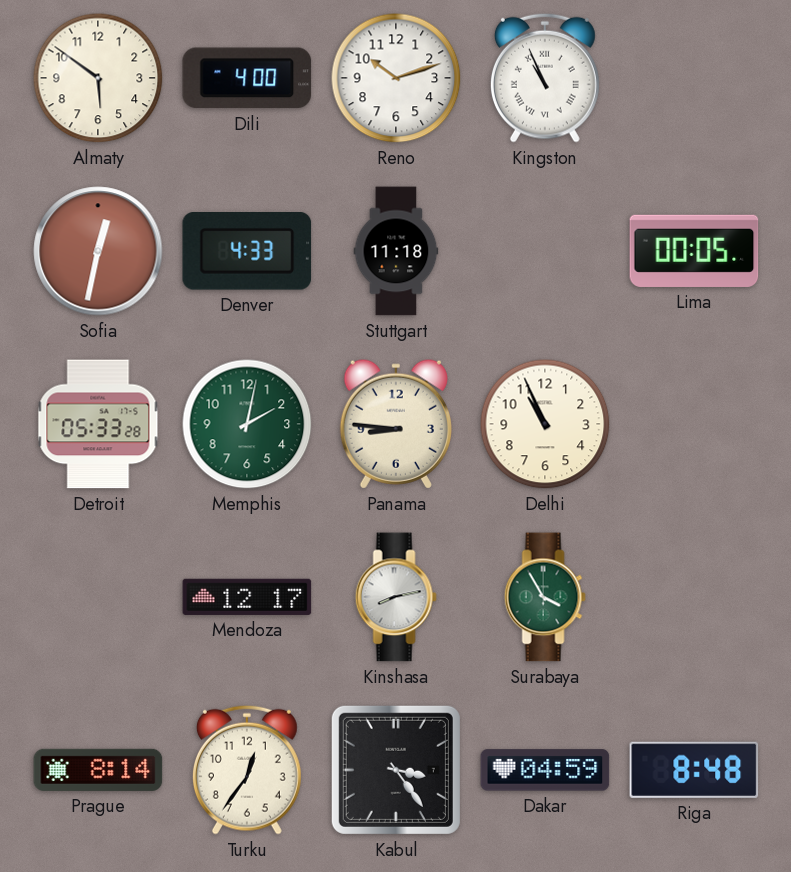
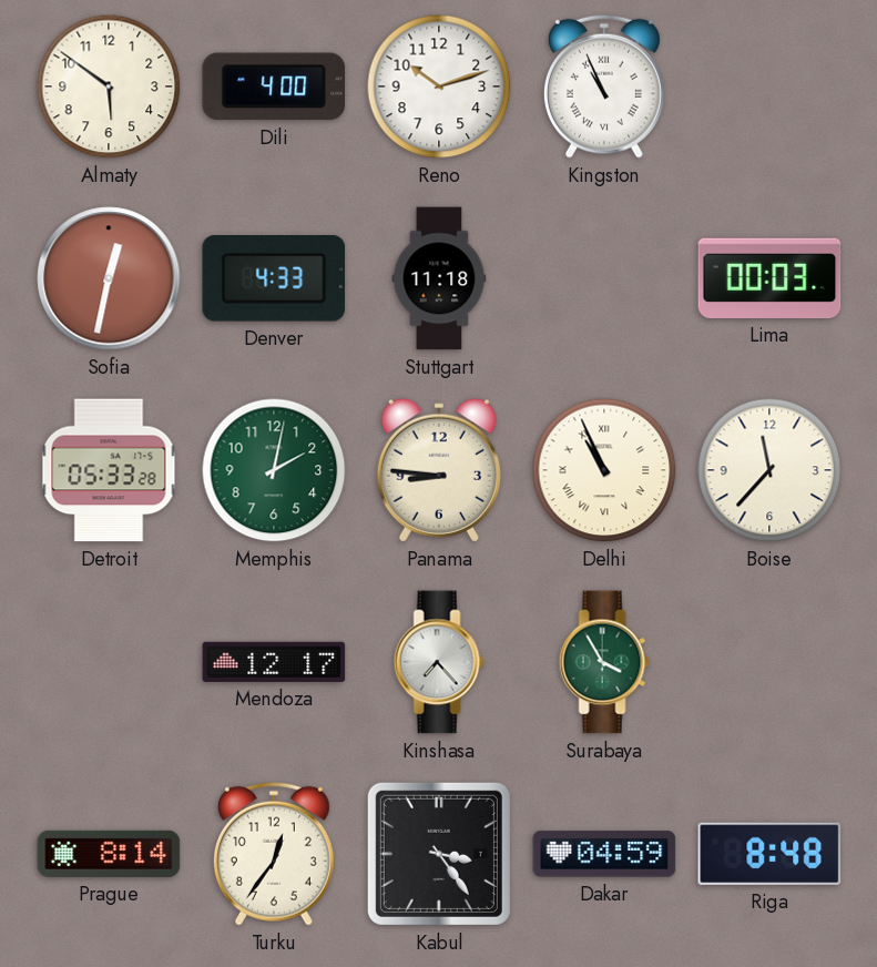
Lima: 00:05 -> 00:03
Delhi numerals: Arabic -> Roman
Boise: none -> 11:37
Kinshasa: 8:13 -> 7:23
